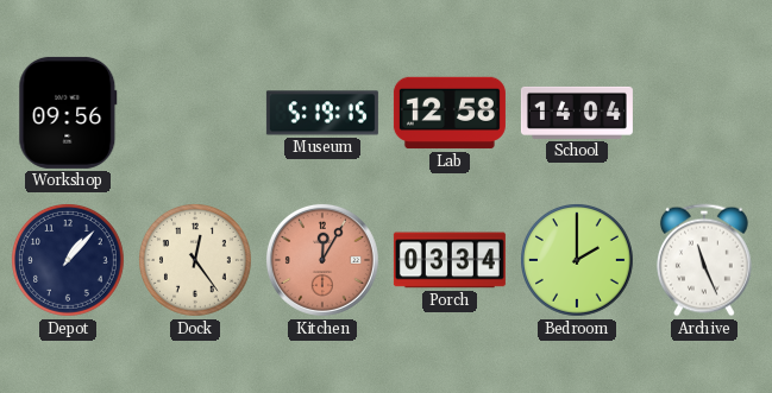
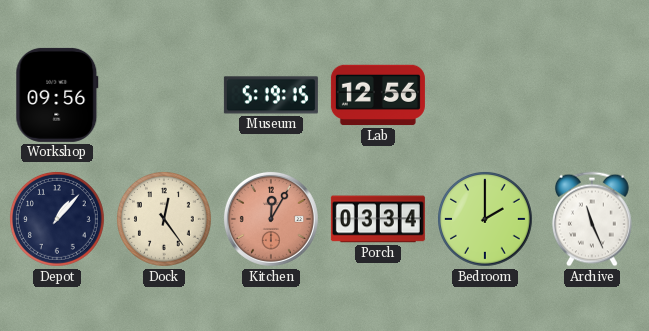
Lab: 12:58 -> 12:56
School: 14:04 -> none
